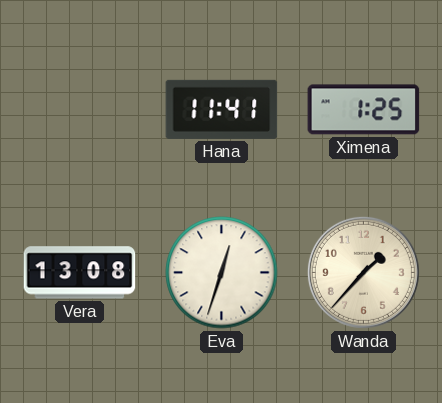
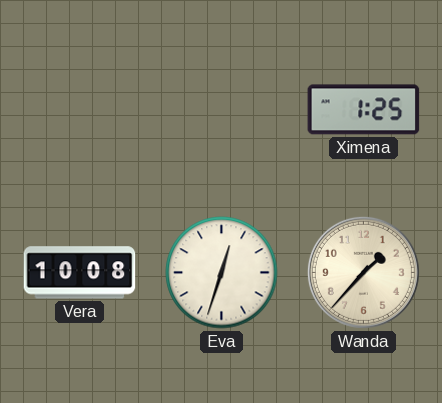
Hana: 11:41 -> none
Vera: 13:08 -> 10:08
